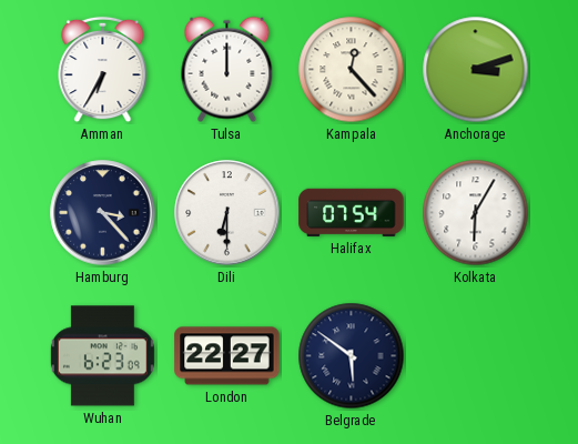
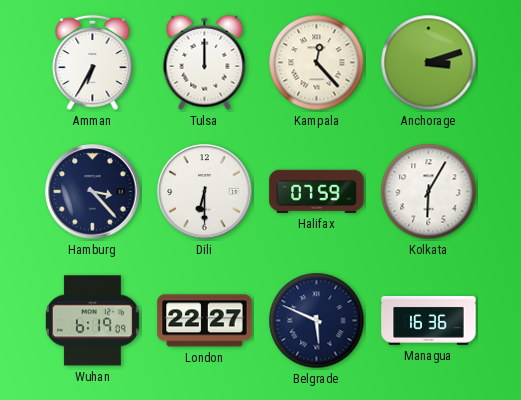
Halifax: 07:54 -> 07:59
Wuhan: 6:23 -> 6:19
Belgrade: 5:51 -> 5:49
Managua: none -> 16:36
